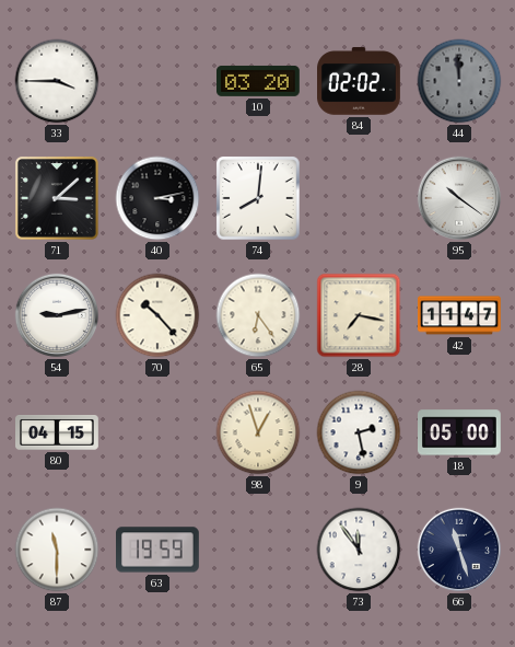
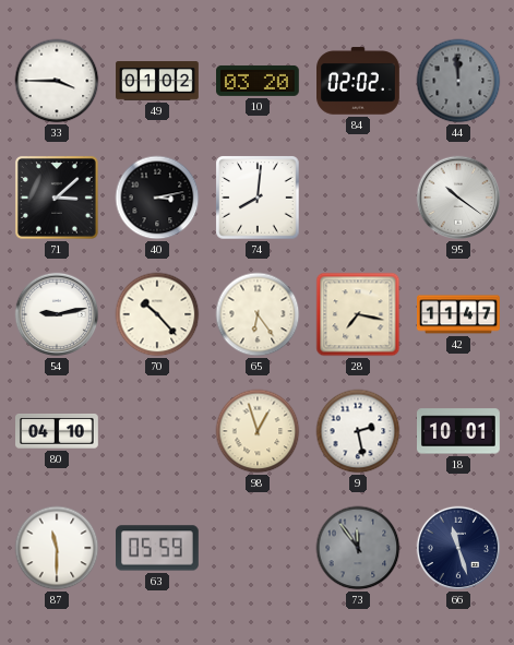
49: none -> 01:02
80: 04:15 -> 04:10
18: 05:00 -> 10:01
63: 19:59 -> 05:59
73 dial: white -> grey
